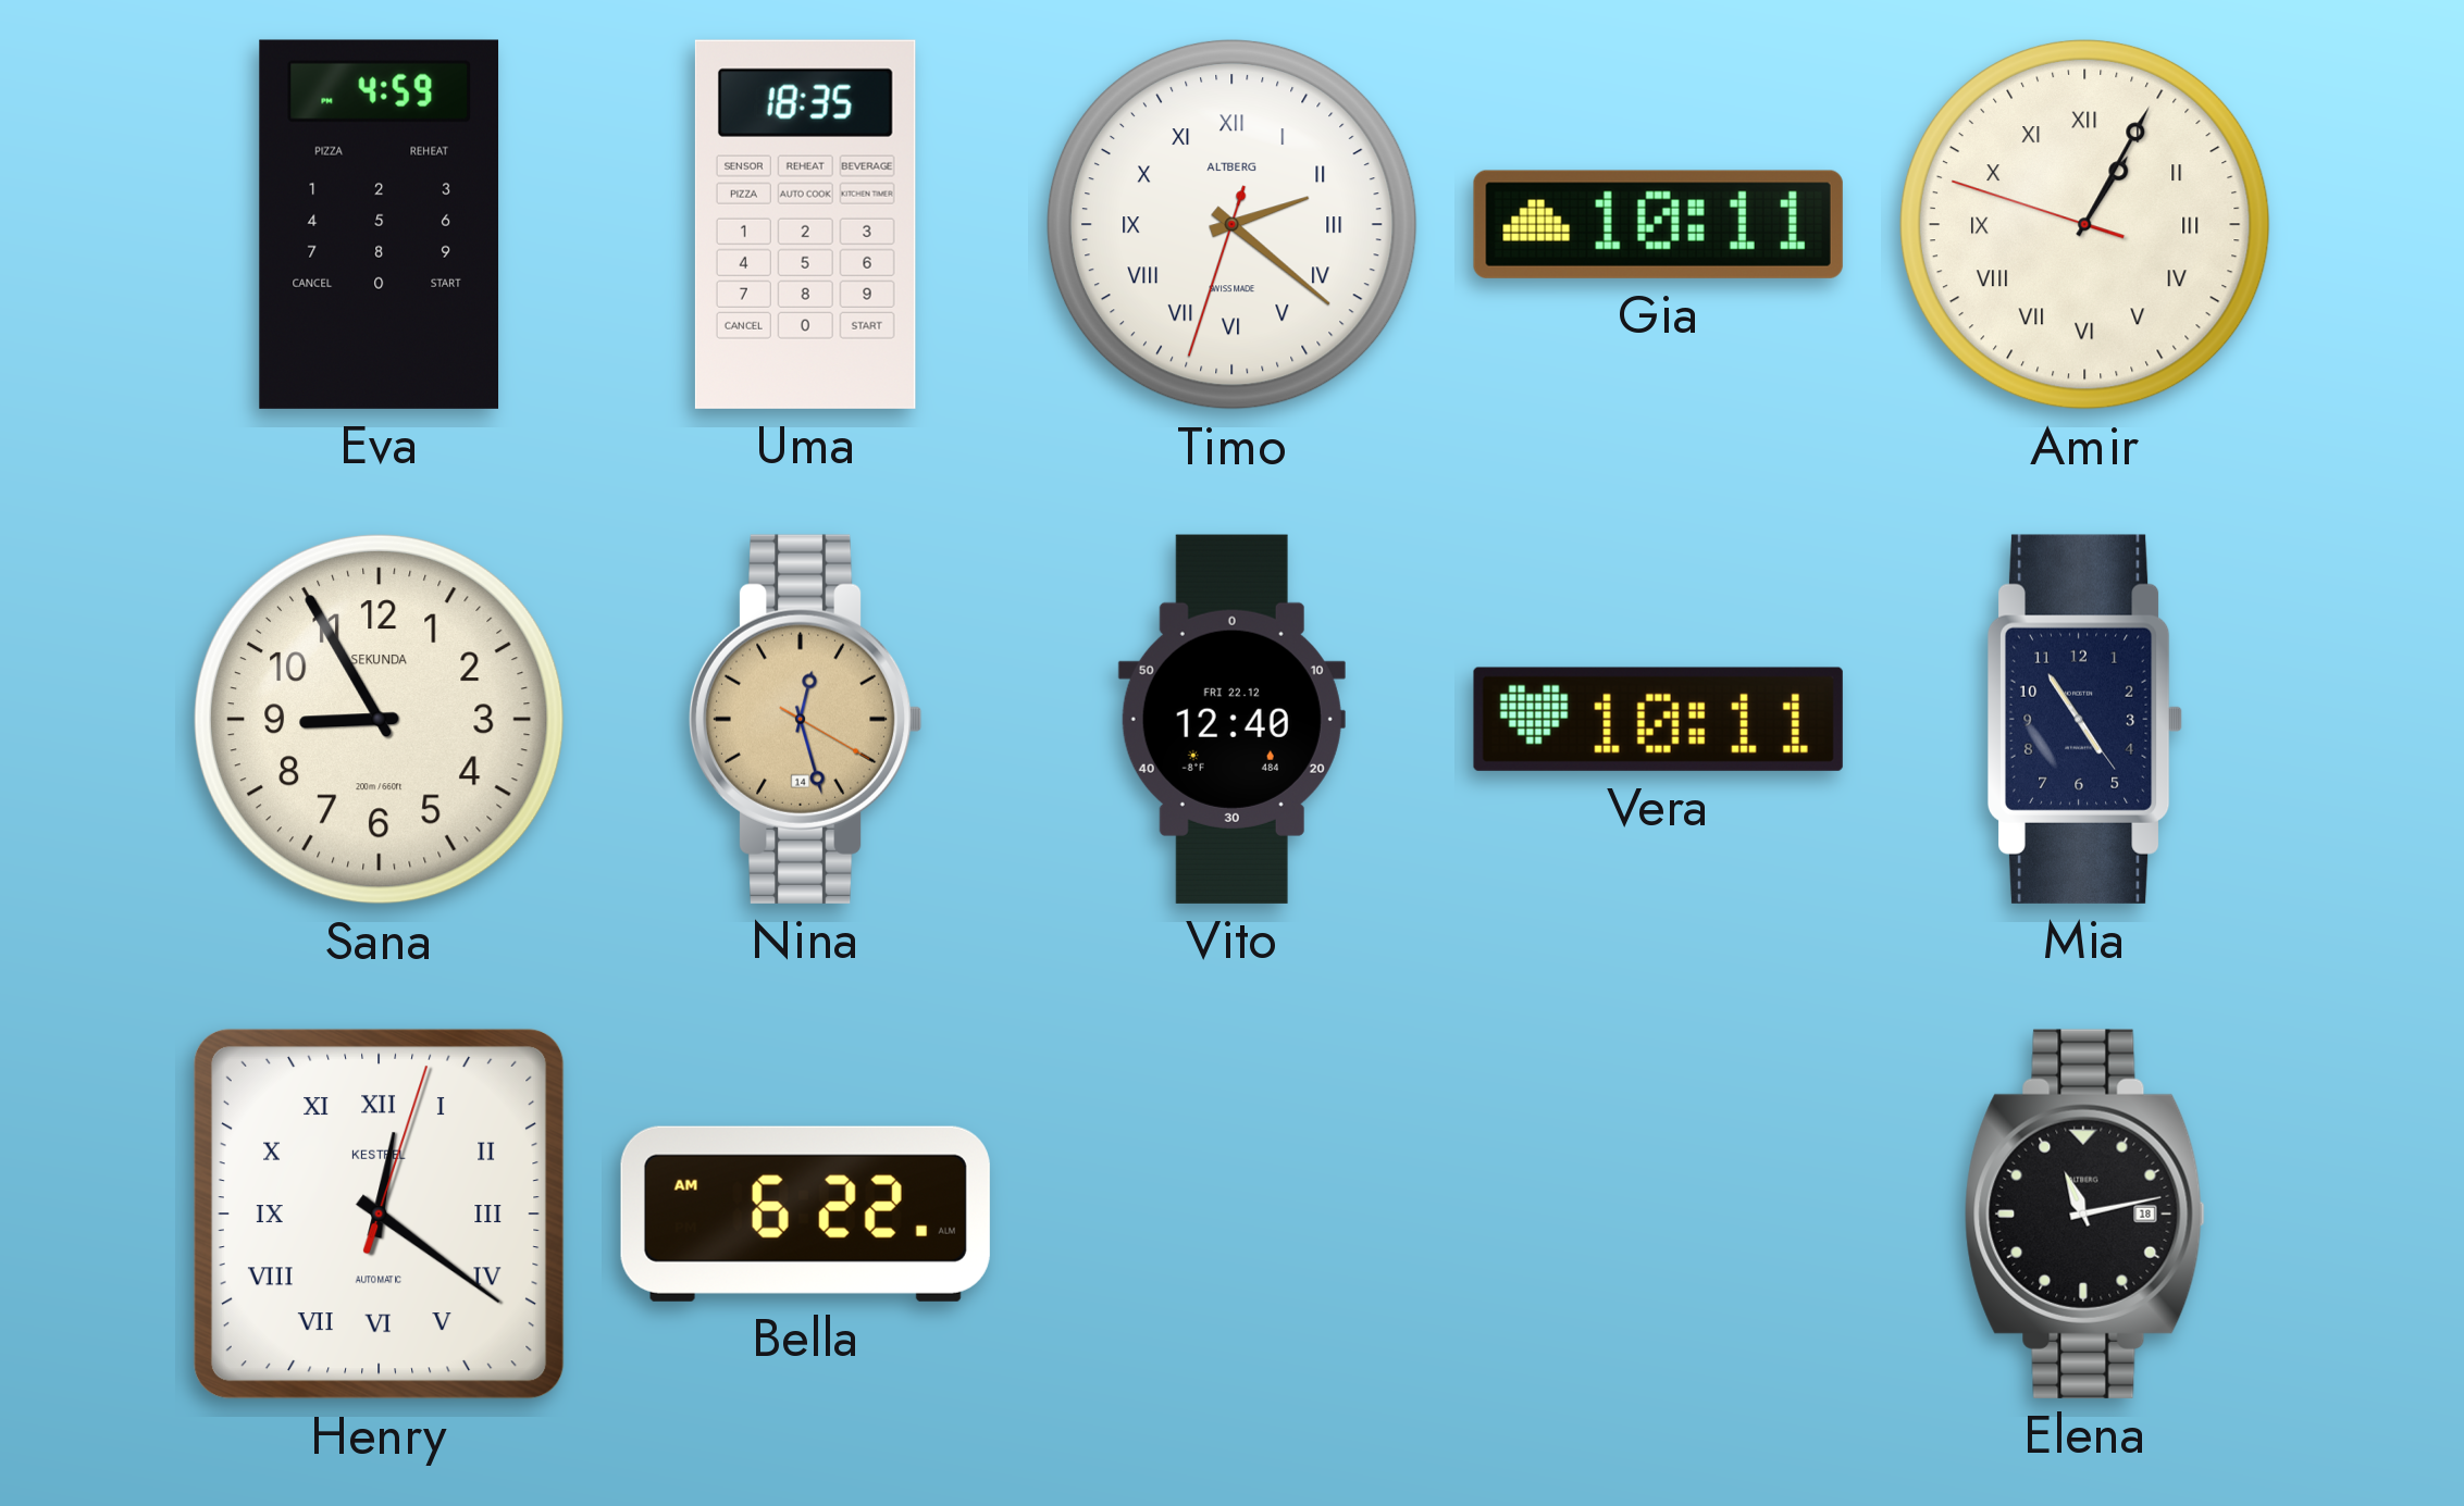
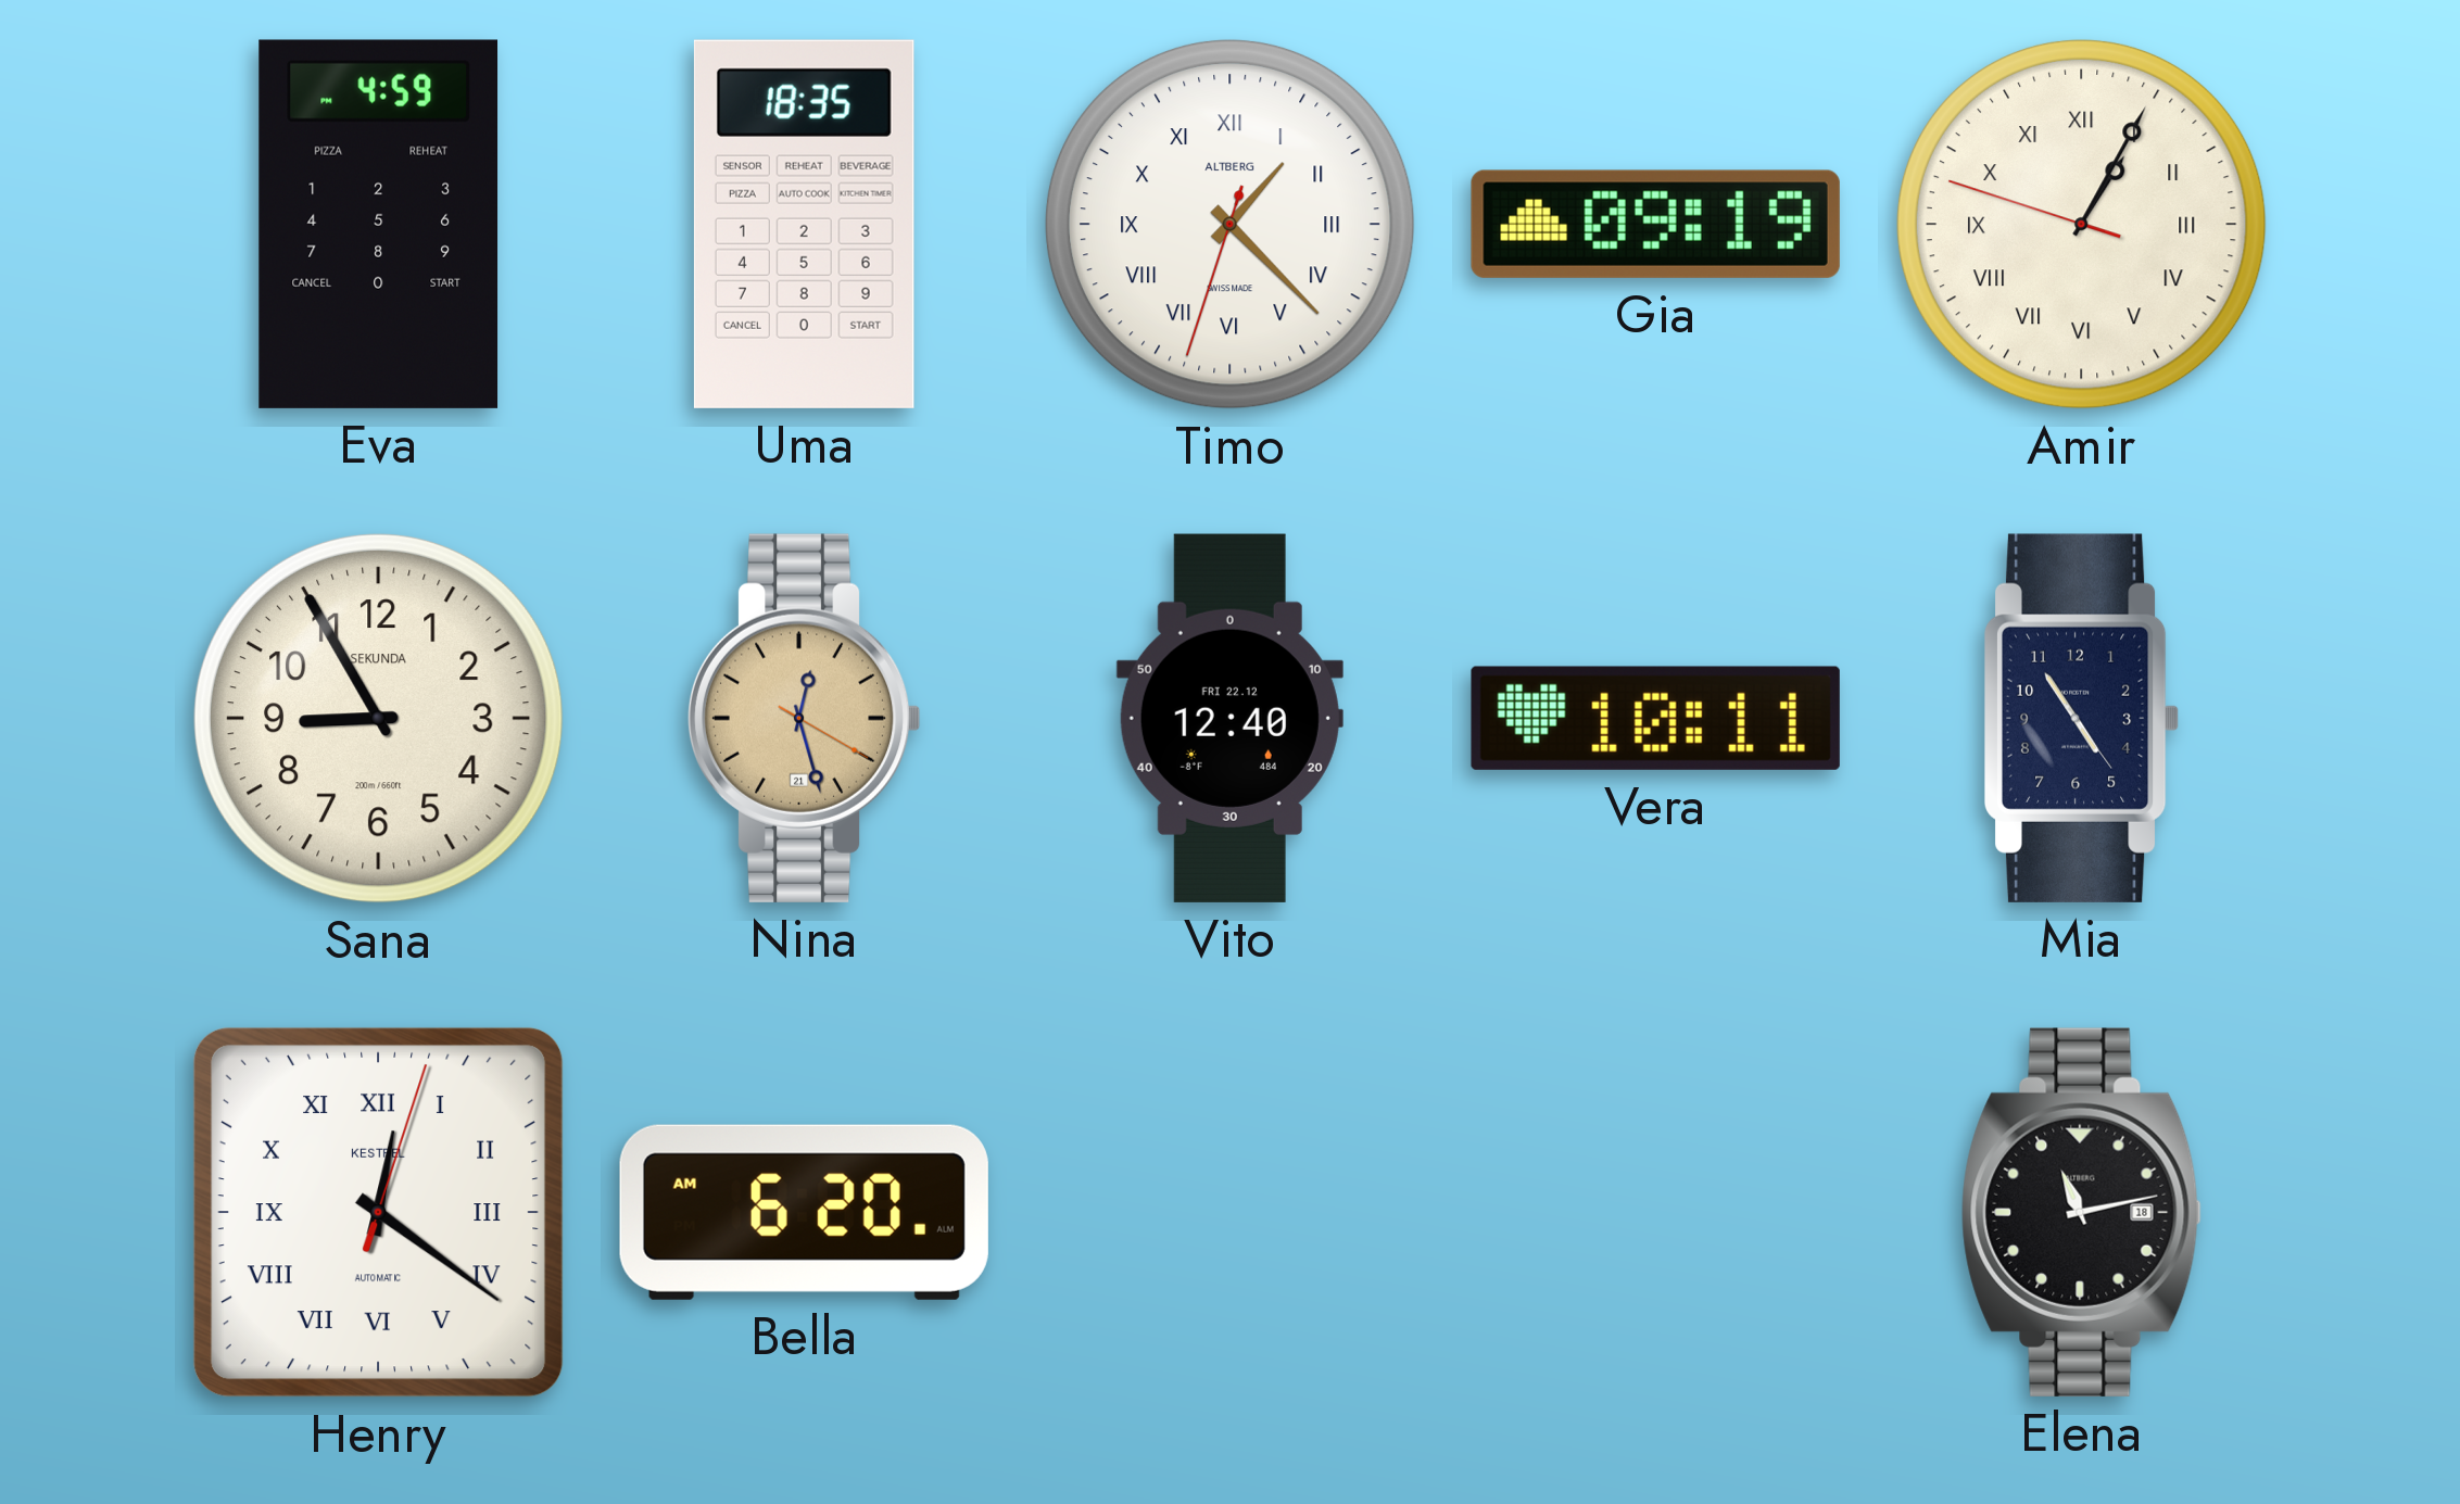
Timo: 2:21 -> 1:22
Gia: 10:11 -> 09:19
Nina date: 14 -> 21
Bella: 6:22 -> 6:20
